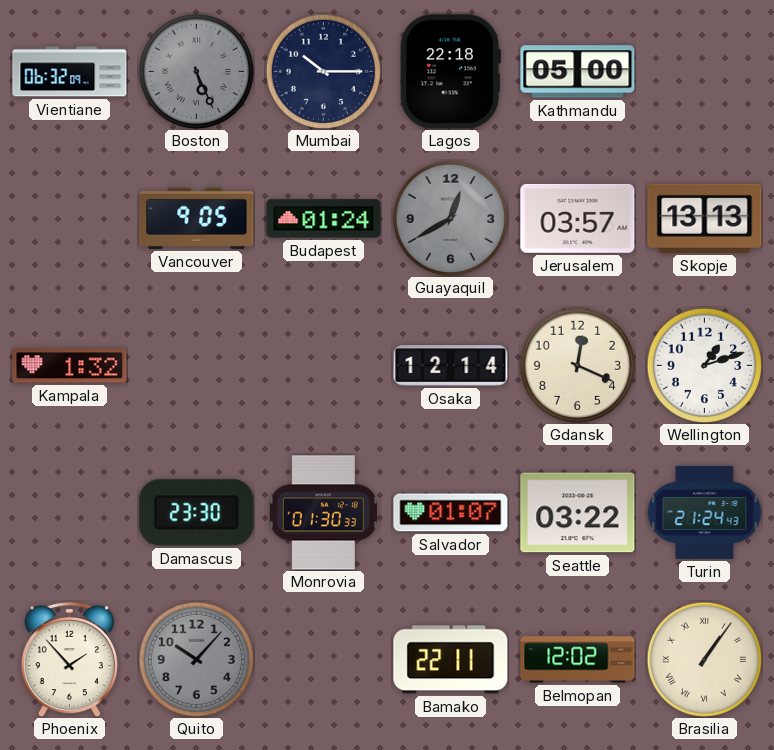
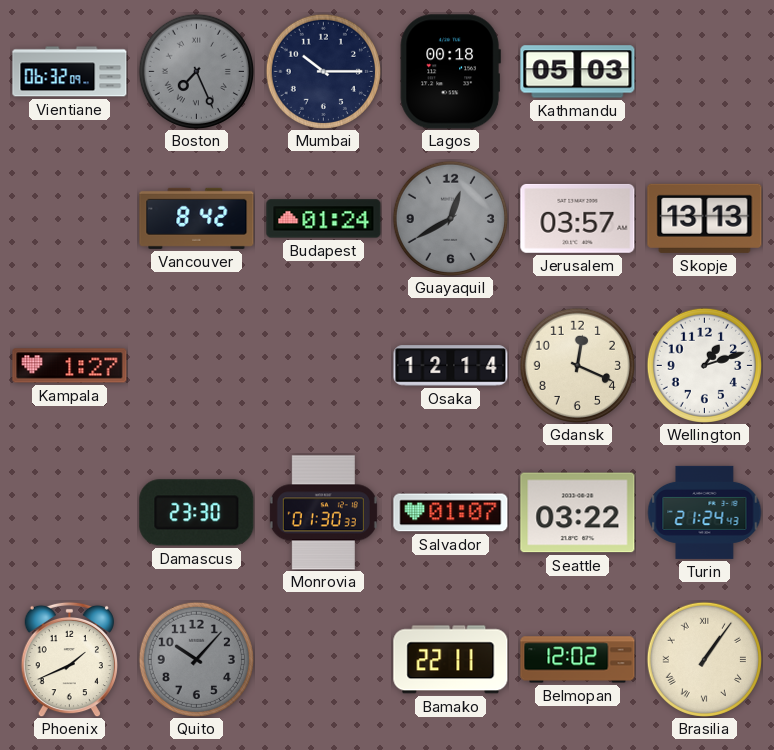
Boston: 5:26 -> 7:26
Lagos: 22:18 -> 00:18
Kathmandu: 05:00 -> 05:03
Vancouver: 9:05 -> 8:42
Kampala: 1:32 -> 1:27
Phoenix: 1:53 -> 1:41
